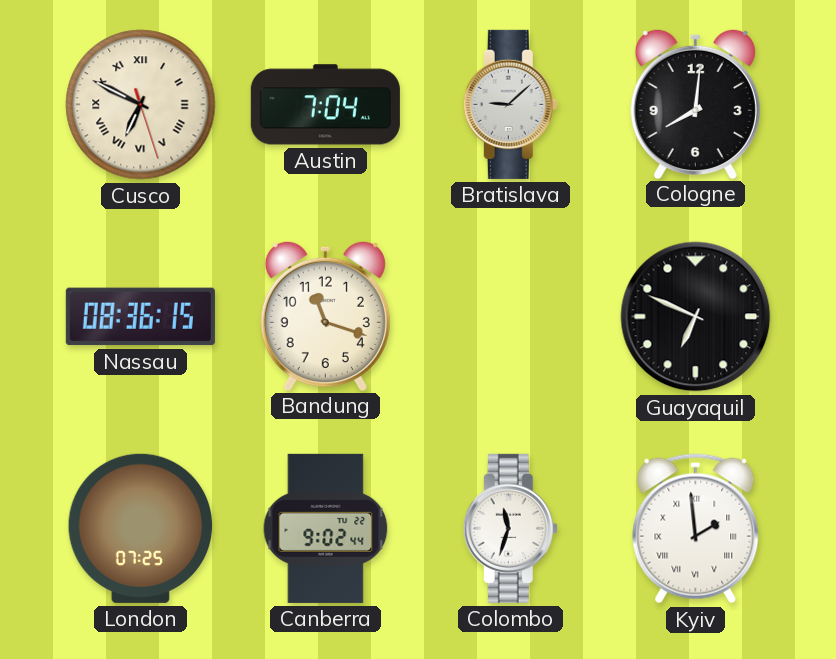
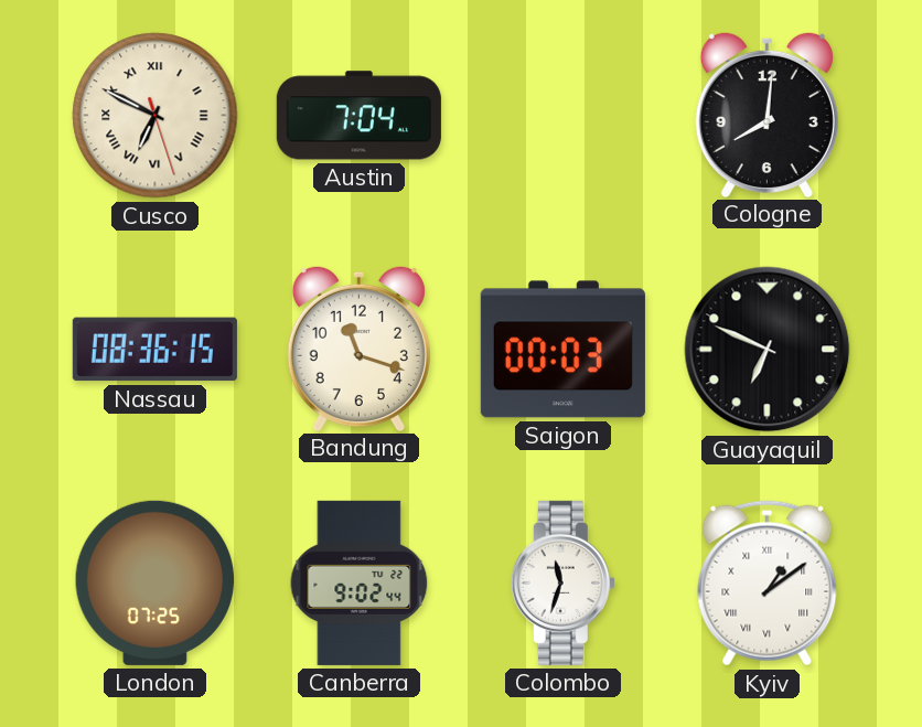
Bratislava: 9:08 -> none
Saigon: none -> 00:03
Kyiv: 1:59 -> 1:09
